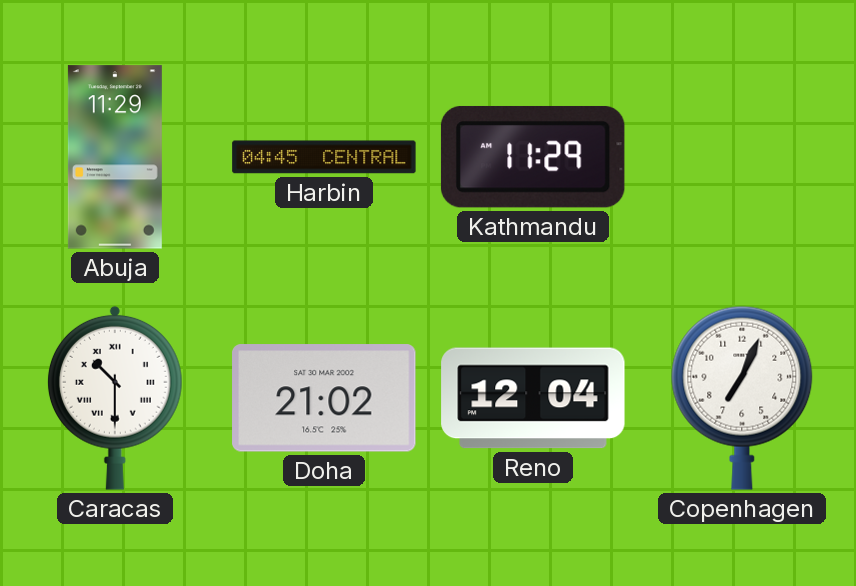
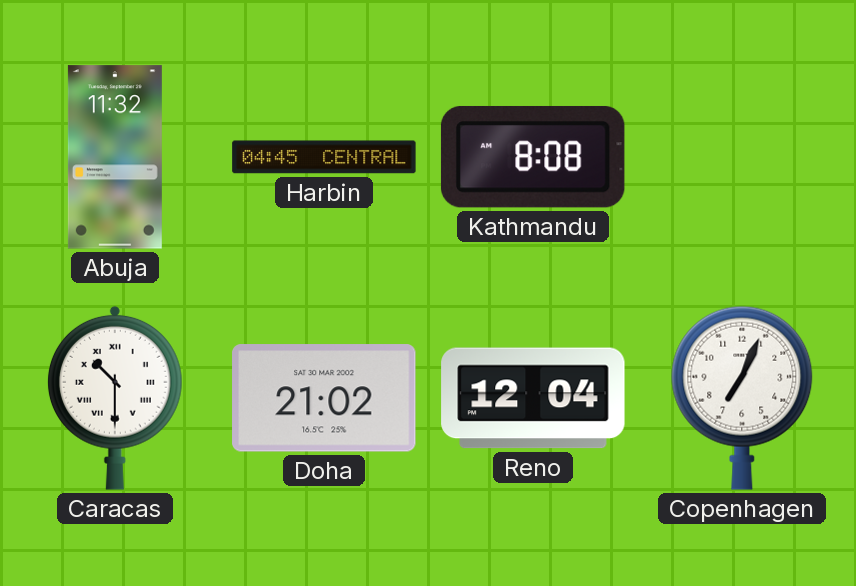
Abuja: 11:29 -> 11:32
Kathmandu: 11:29 -> 8:08
